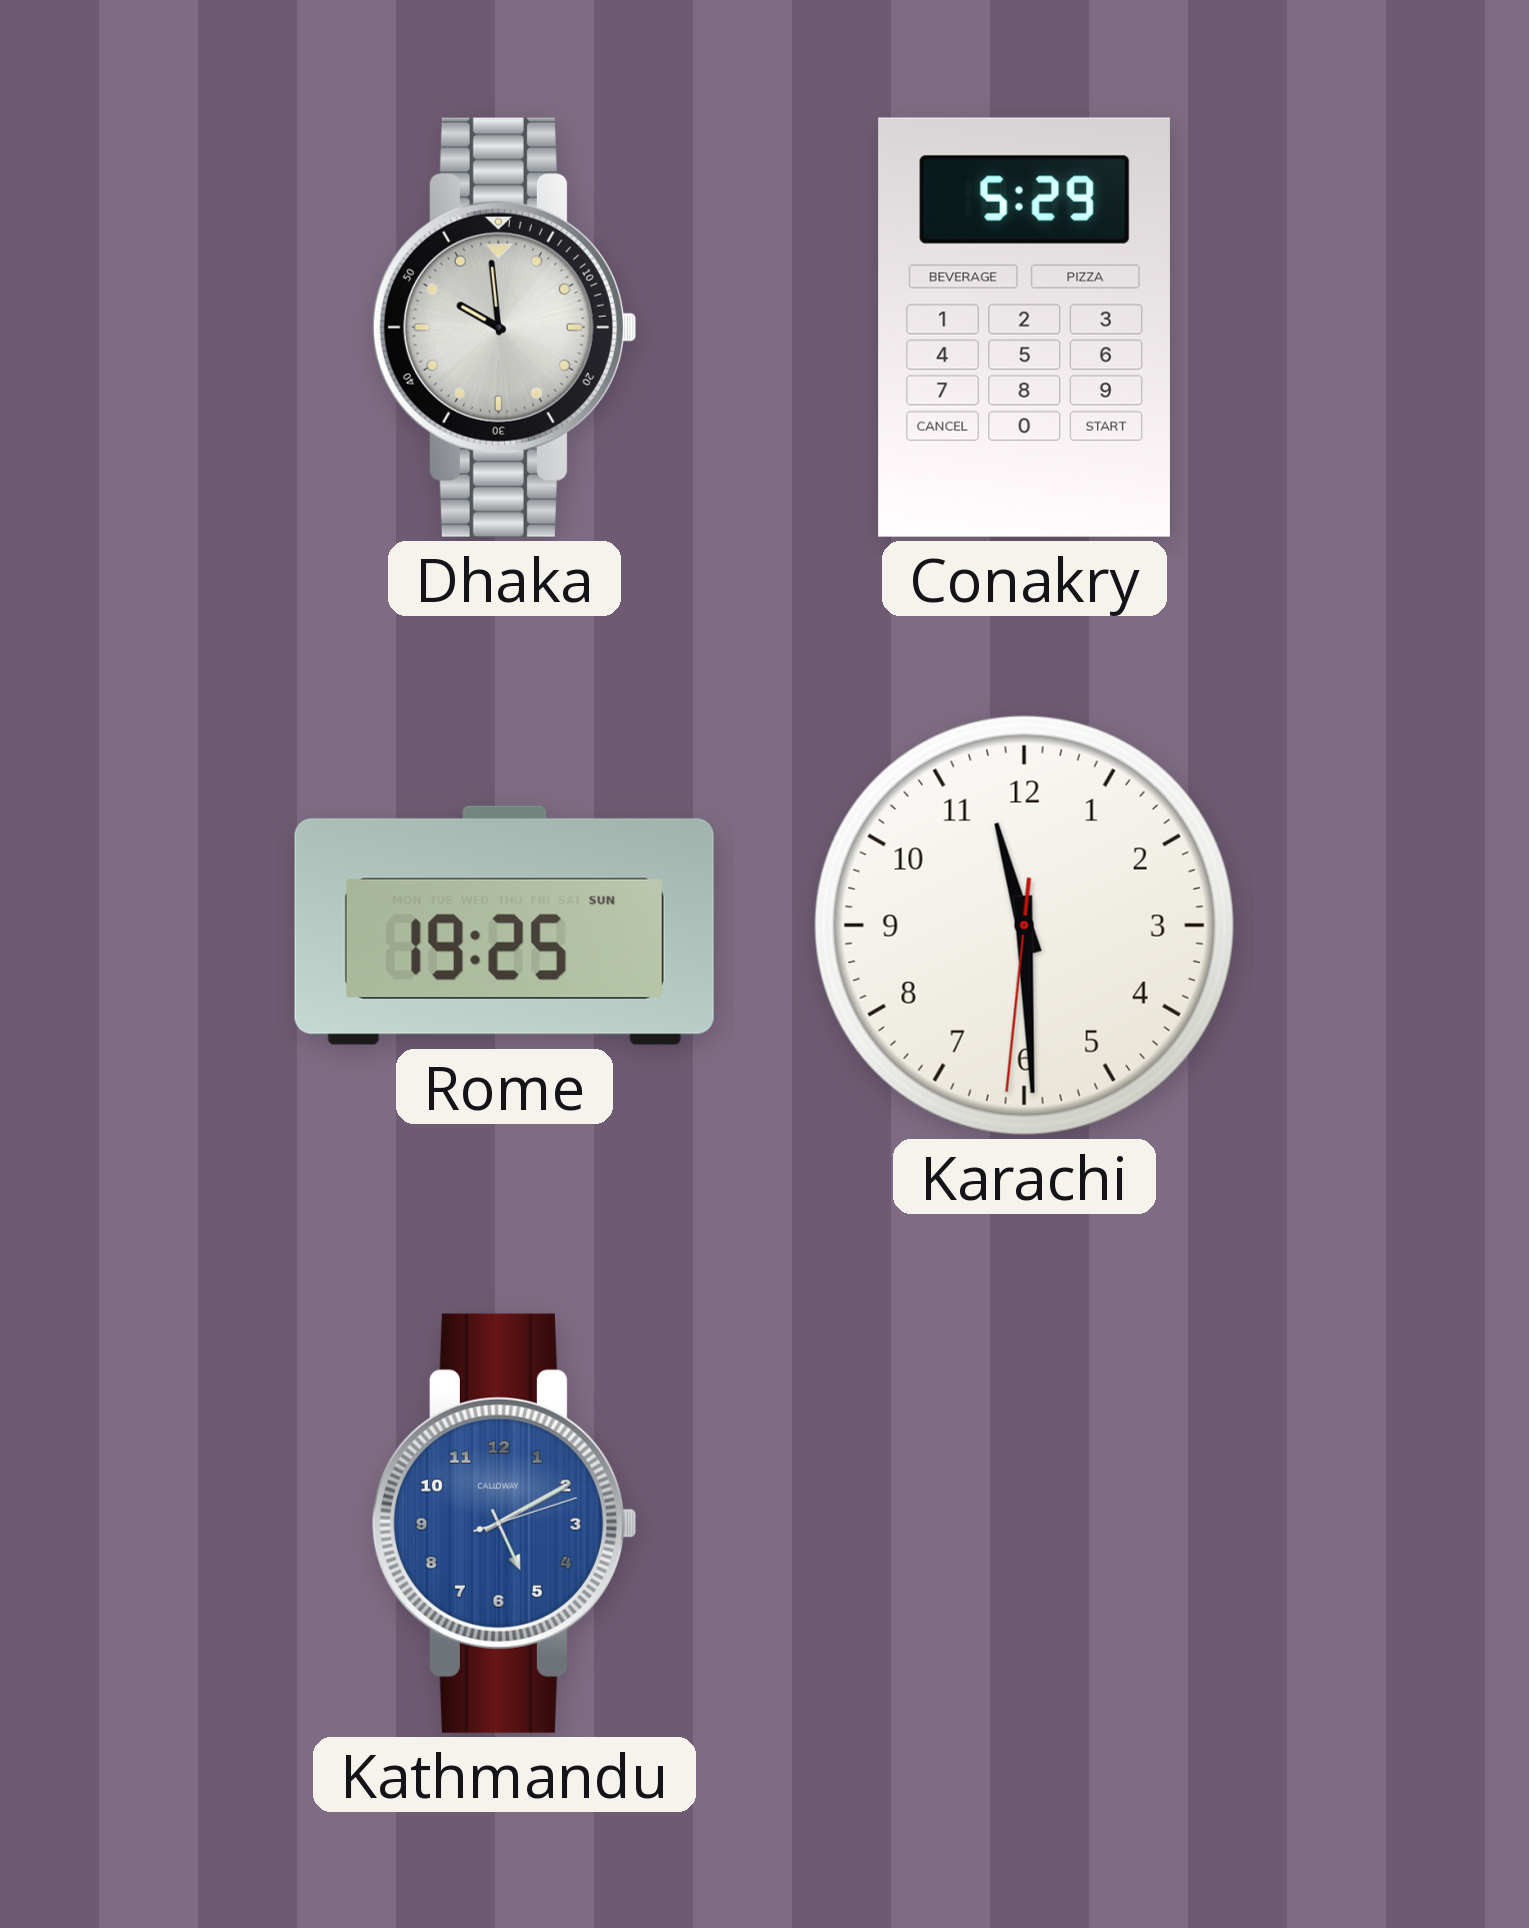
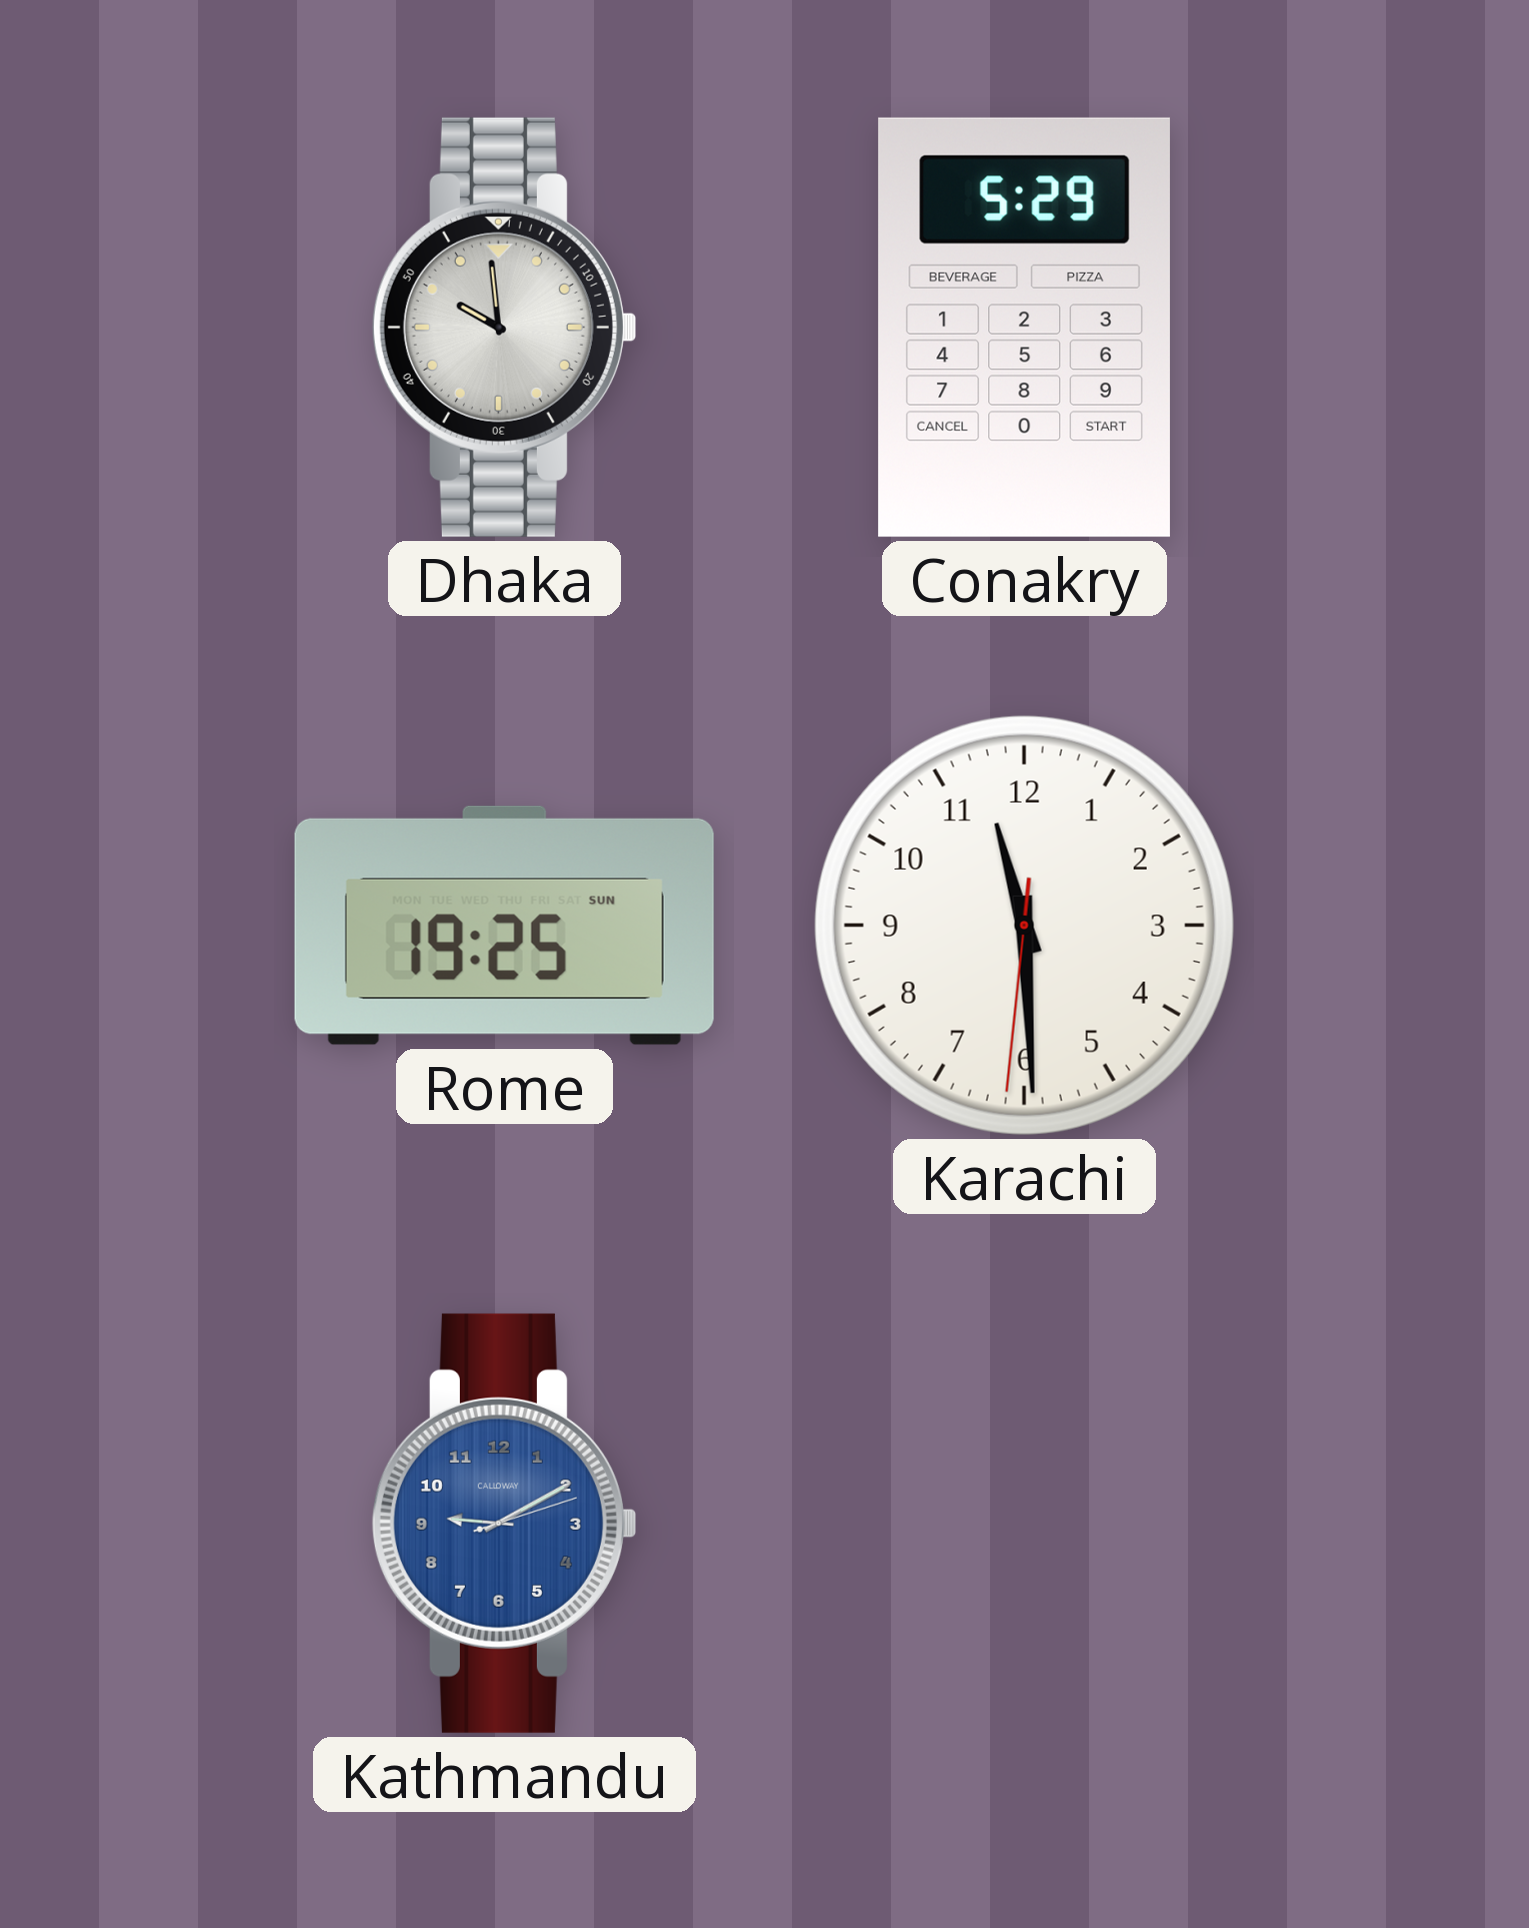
Kathmandu: 5:10 -> 9:10
